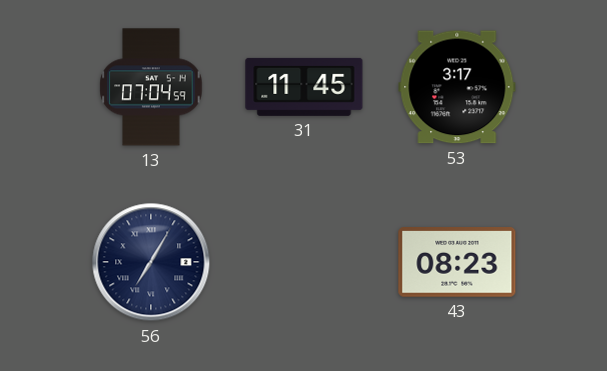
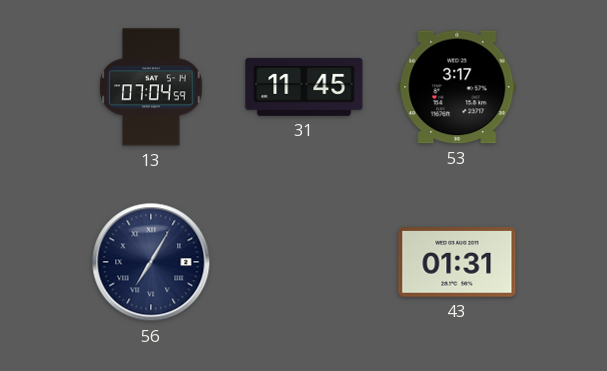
43: 08:23 -> 01:31
